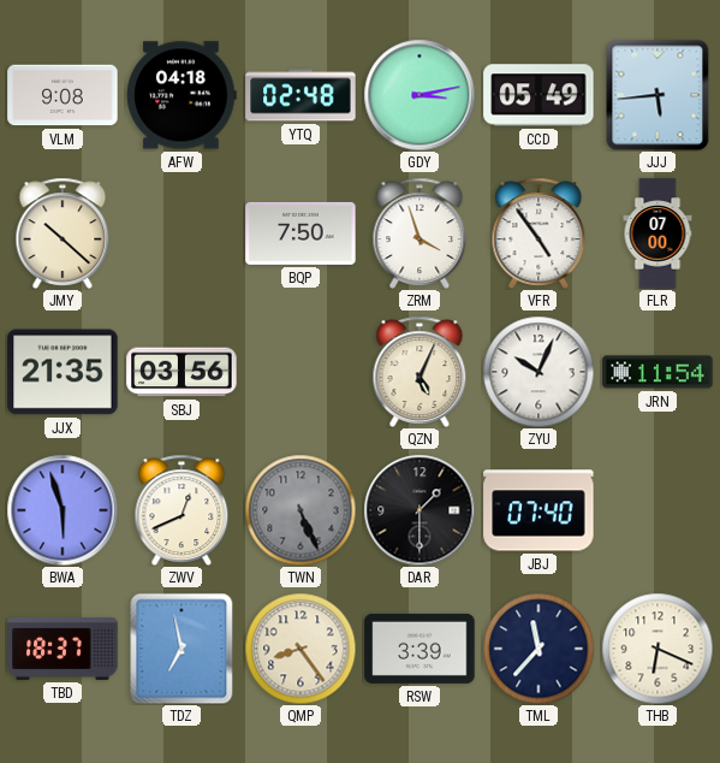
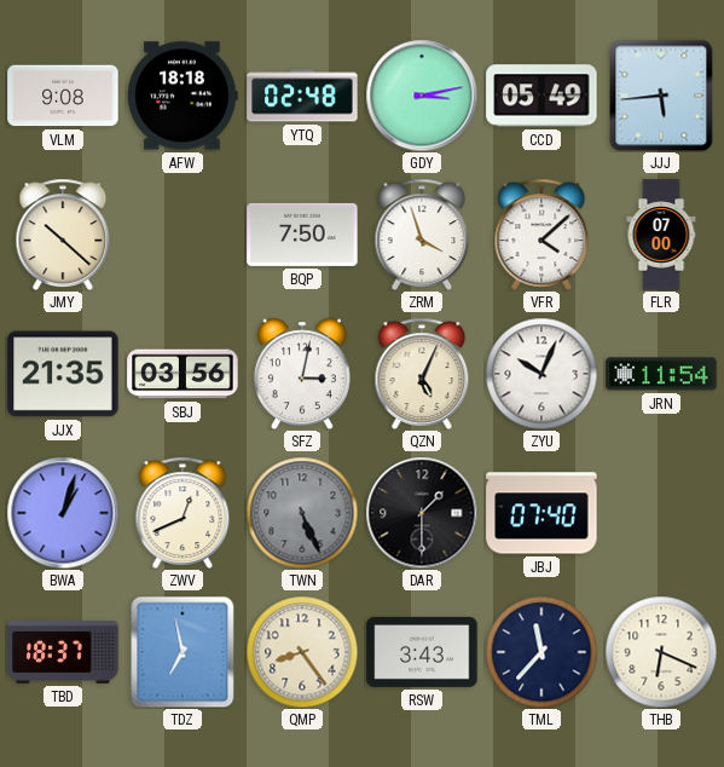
AFW: 04:18 -> 18:18
VFR: 4:54 -> 4:08
SFZ: none -> 3:02
BWA: 5:57 -> 1:03
RSW: 3:39 -> 3:43
